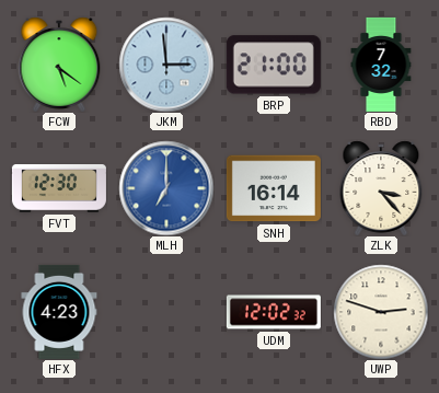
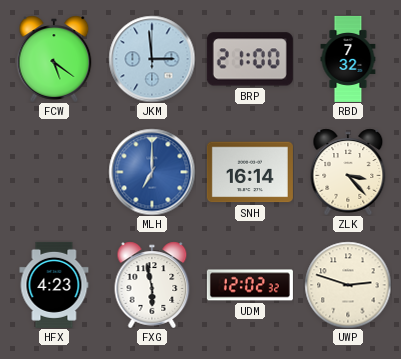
FVT: 12:30 -> none
FXG: none -> 5:58
